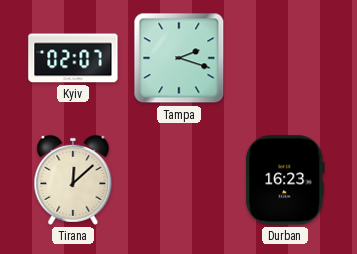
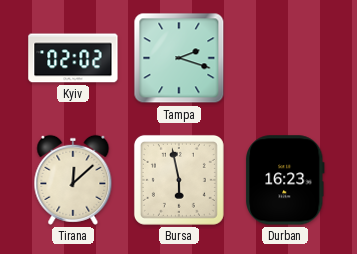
Kyiv: 02:07 -> 02:02
Bursa: none -> 5:58
